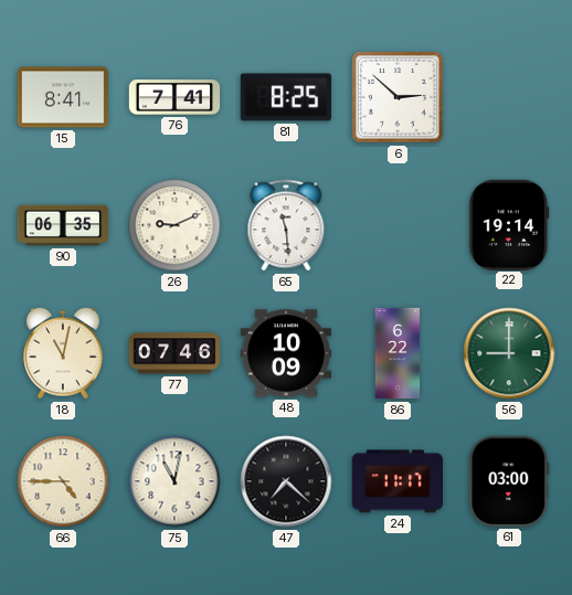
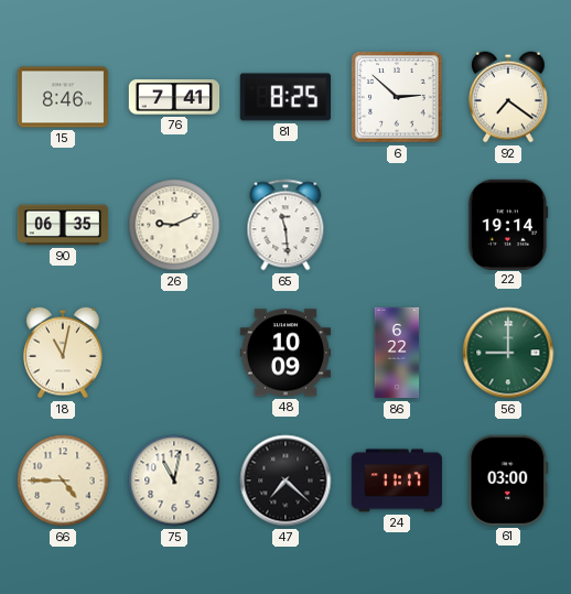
15: 8:41 -> 8:46
92: none -> 7:21
77: 07:46 -> none
